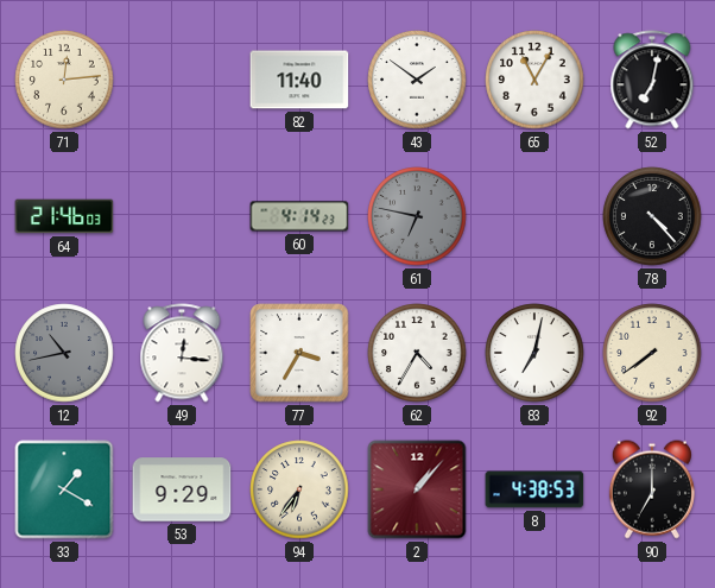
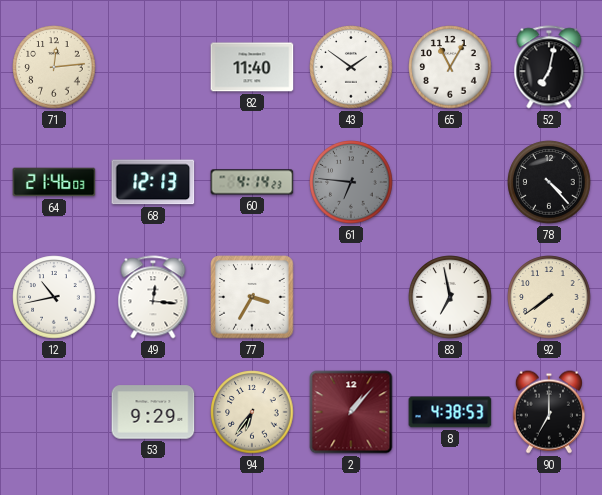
68: none -> 12:13
61: 6:47 -> 6:46
12 dial: grey -> white
62: 4:35 -> none
83: 7:02 -> 6:58
33: 1:20 -> none
